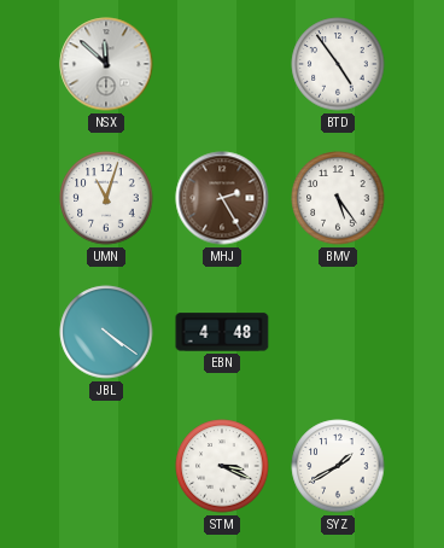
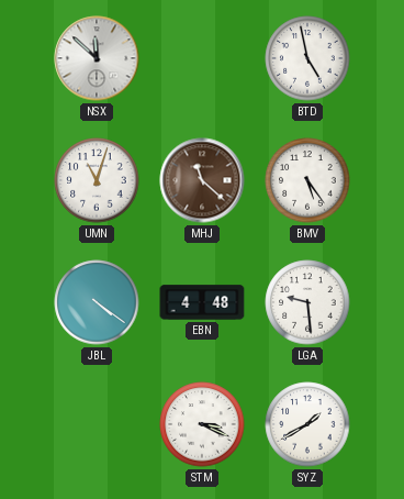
BTD: 4:54 -> 4:58
MHJ: 2:25 -> 11:22
LGA: none -> 9:29
